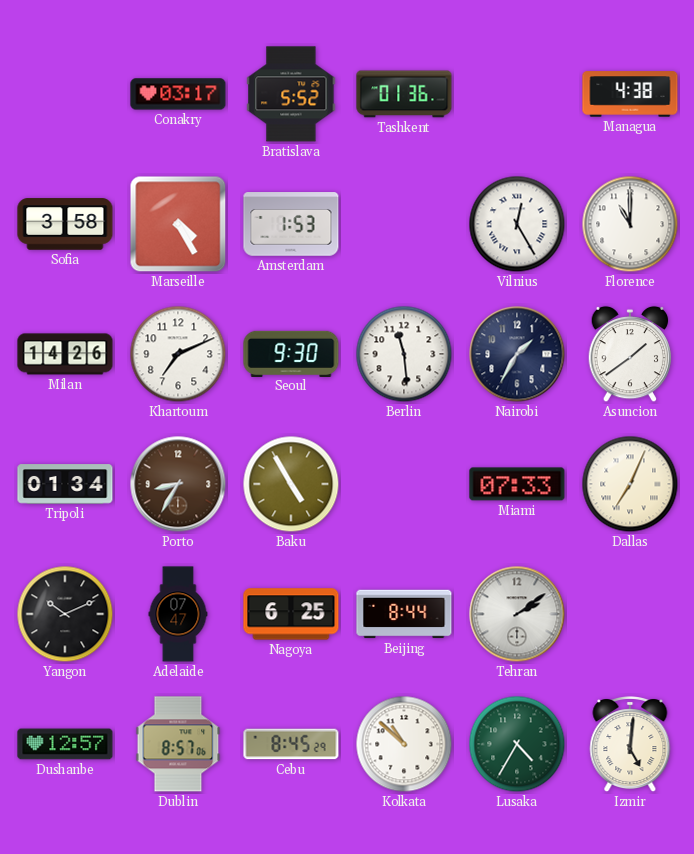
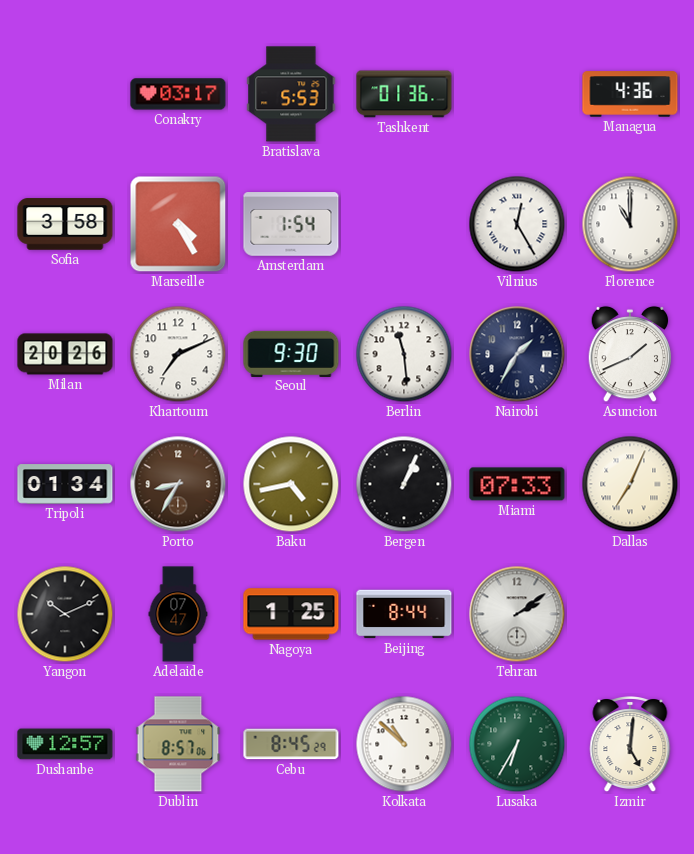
Bratislava: 5:52 -> 5:53
Managua: 4:38 -> 4:36
Amsterdam: 1:53 -> 1:54
Milan: 14:26 -> 20:26
Asuncion: 1:39 -> 1:41
Baku: 4:55 -> 4:43
Bergen: none -> 1:04
Nagoya: 6:25 -> 1:25
Lusaka: 4:35 -> 6:35
